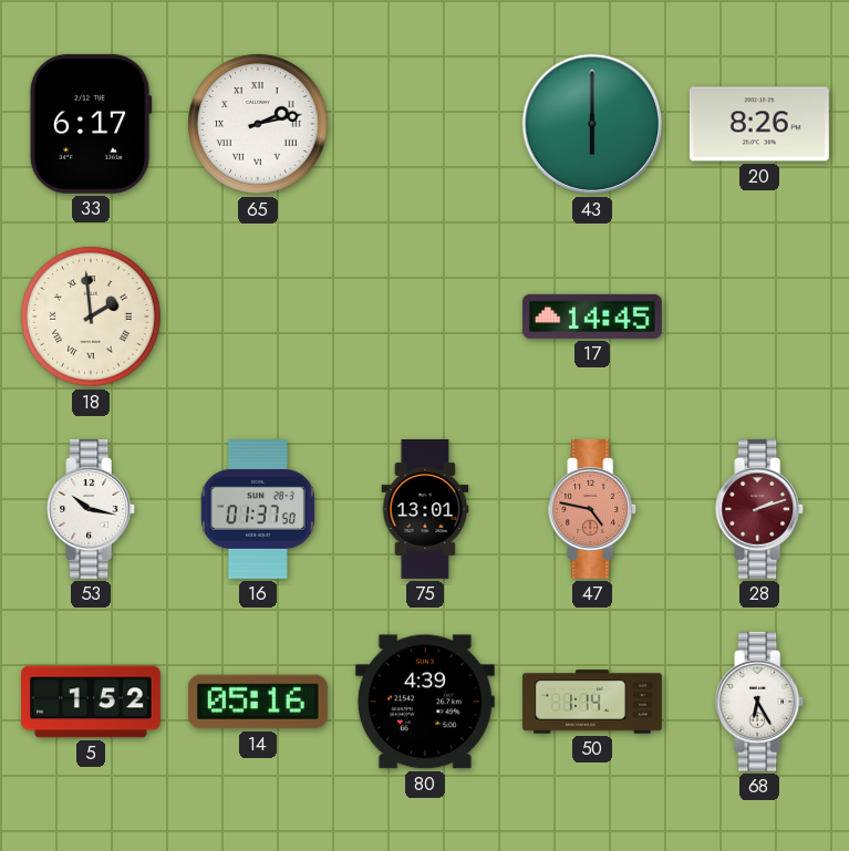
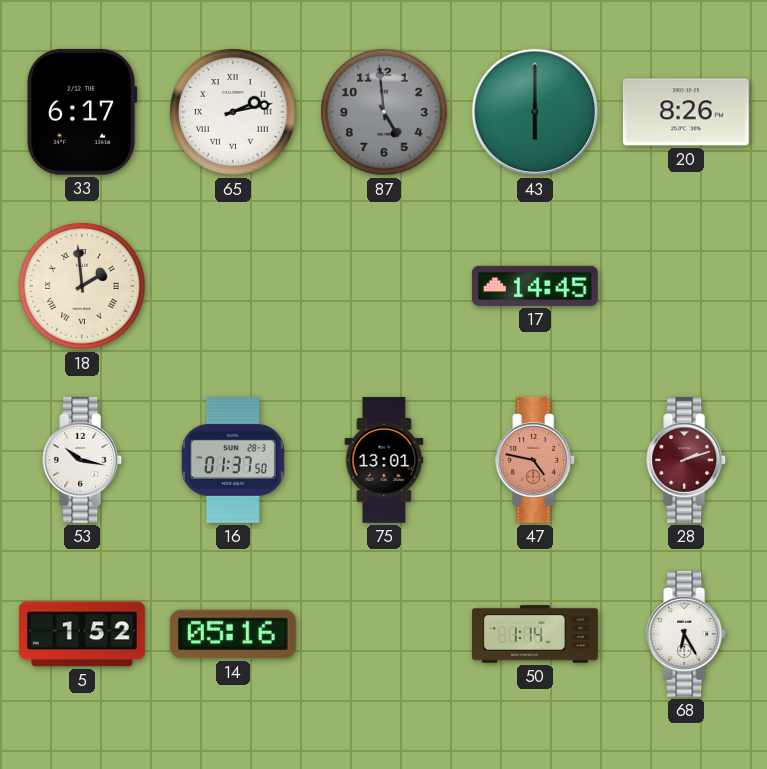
87: none -> 4:59
80: 4:39 -> none
